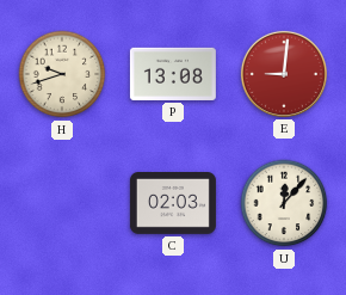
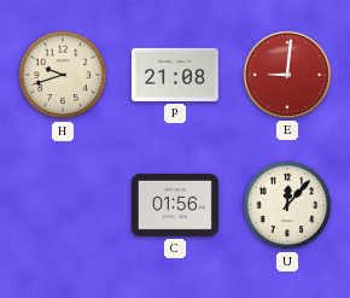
P: 13:08 -> 21:08
C: 02:03 -> 01:56
